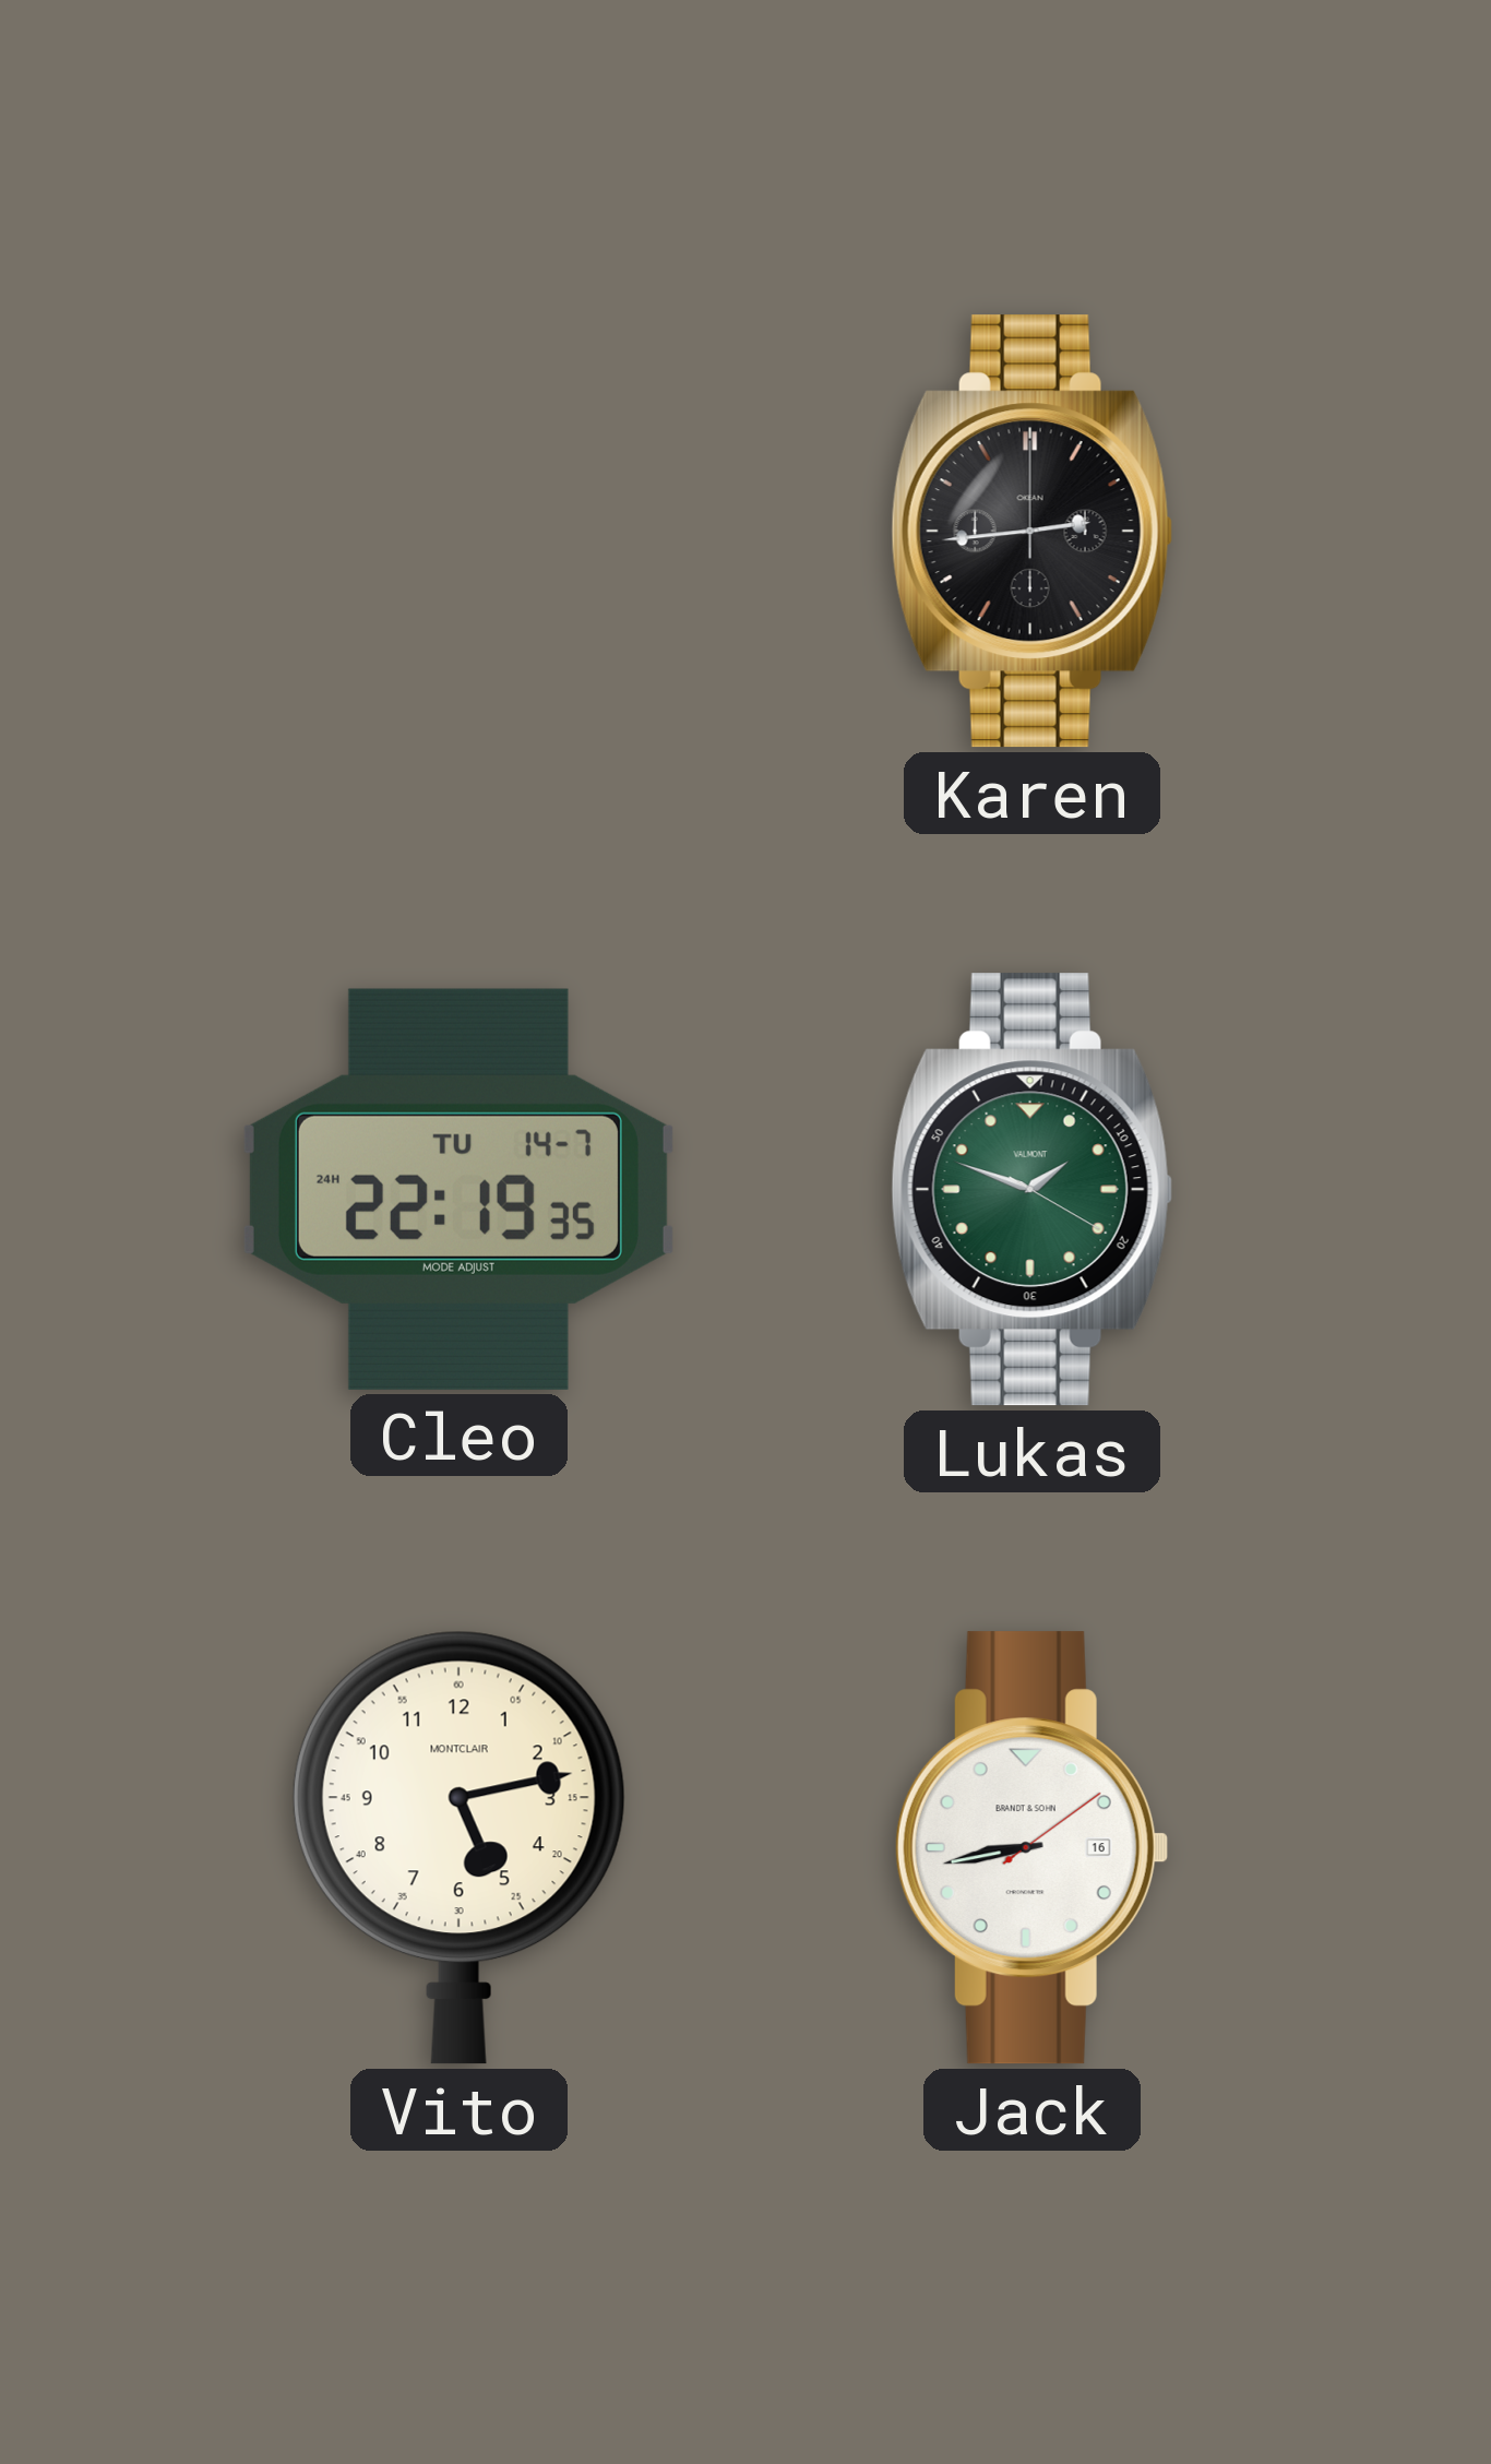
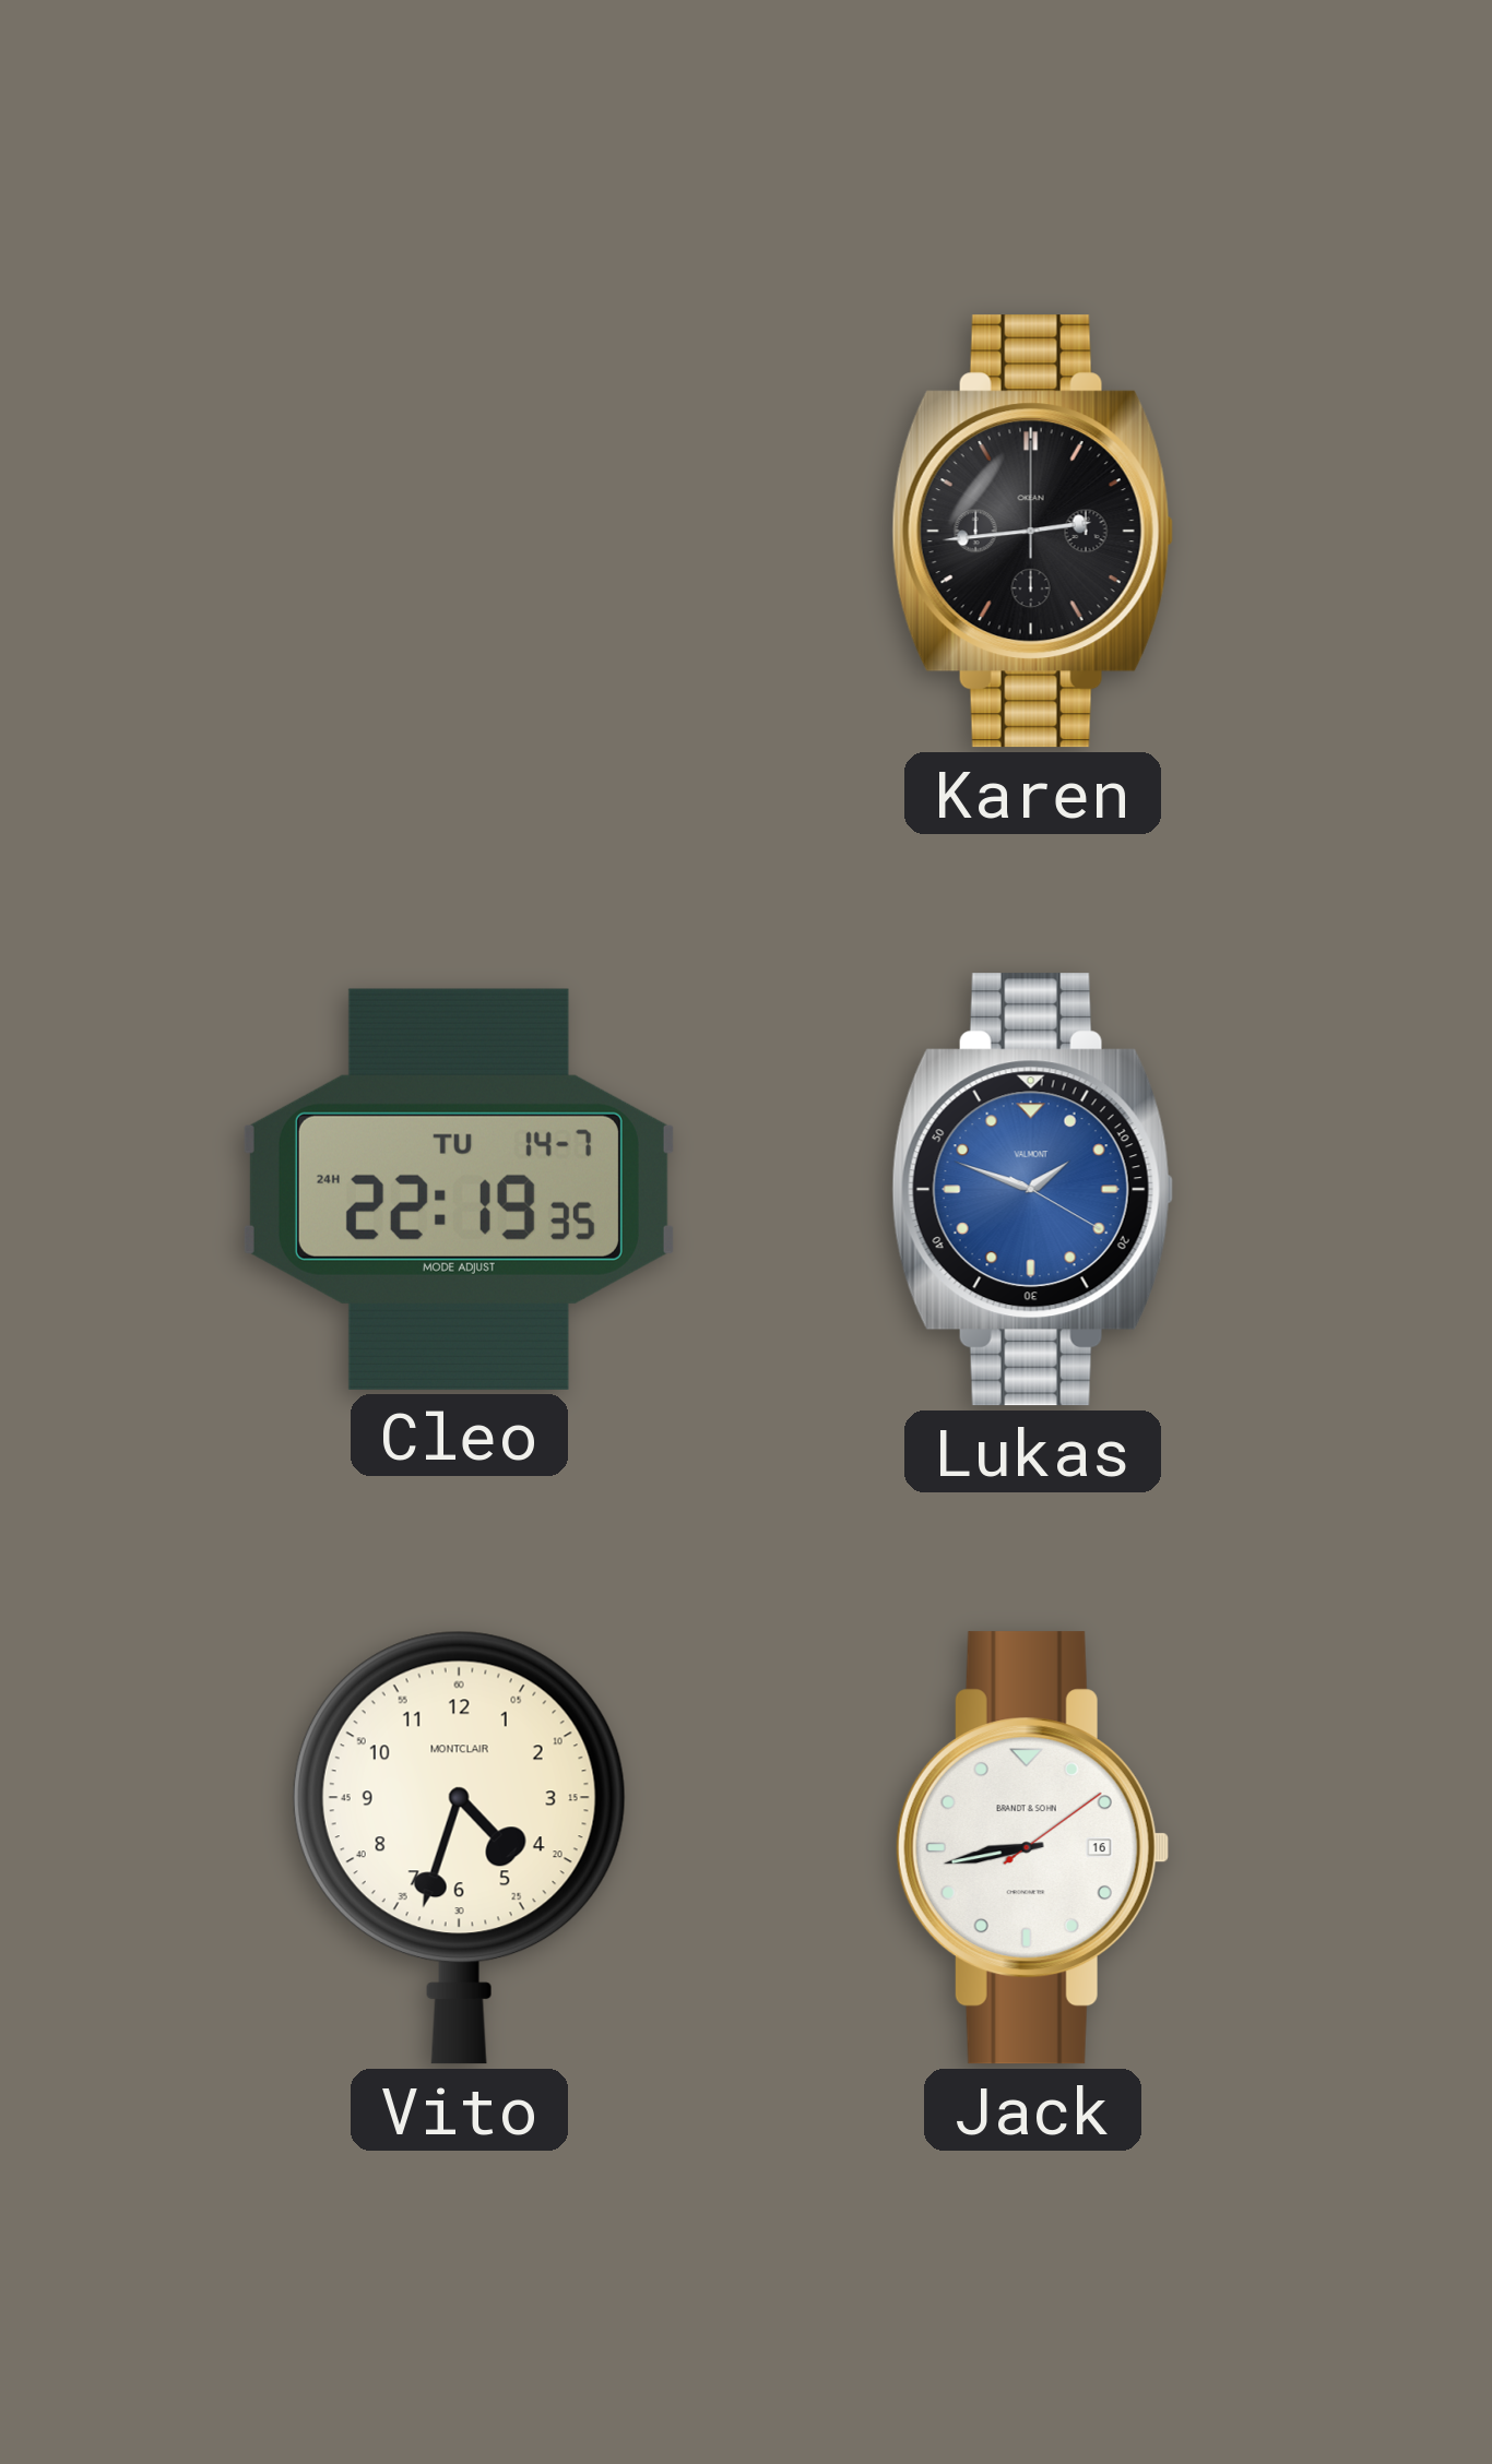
Lukas dial: green -> blue
Vito: 5:13 -> 4:33
